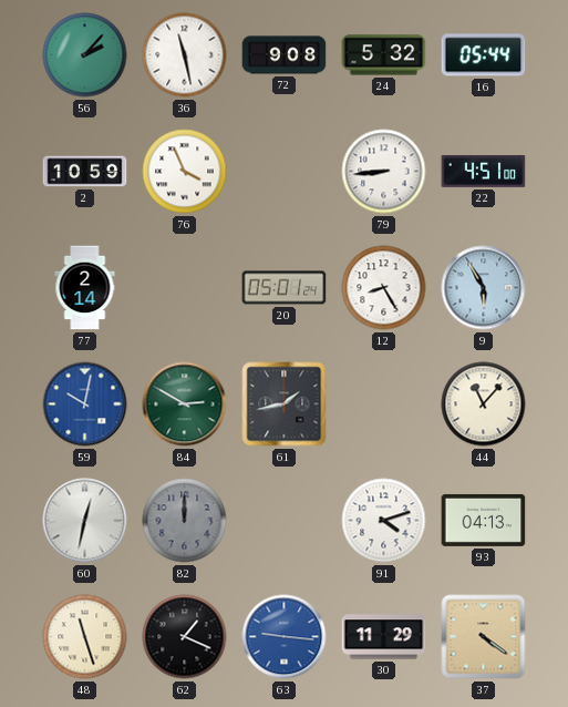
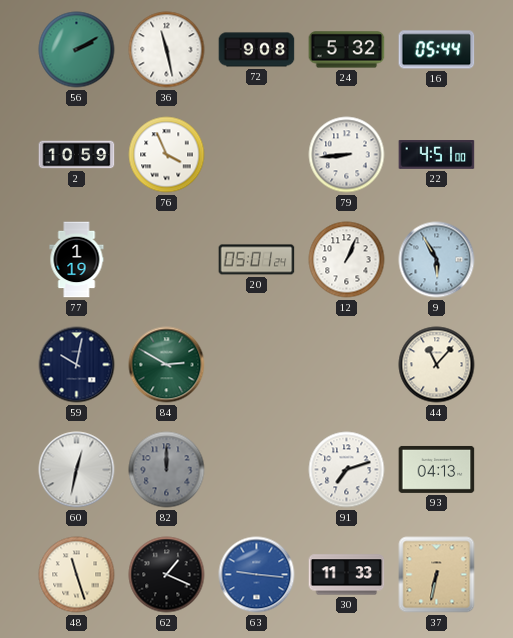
56: 2:07 -> 2:10
77: 2:14 -> 1:19
12: 8:25 -> 1:04
59 dial: blue -> navy
61: 1:43 -> none
91: 4:12 -> 7:12
30: 11:29 -> 11:33
37: 4:21 -> 6:32
